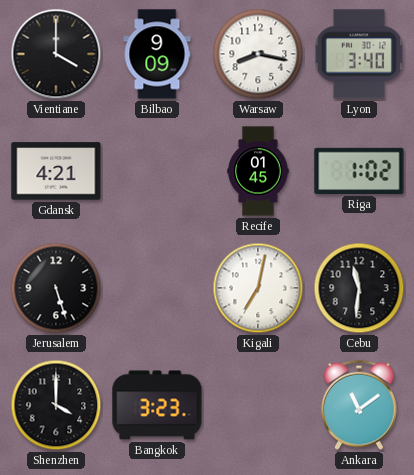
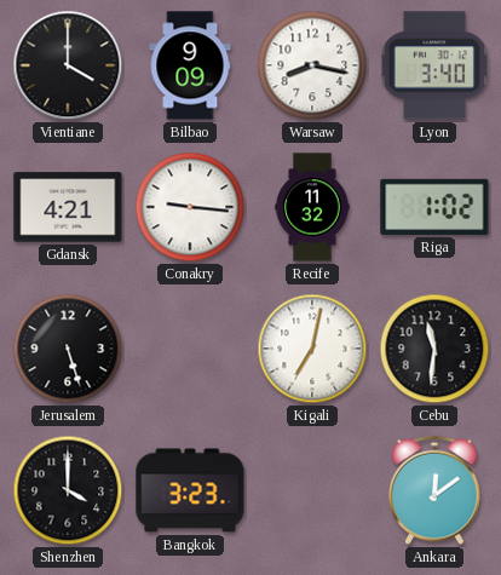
Conakry: none -> 9:16
Recife: 01:45 -> 11:32
Ankara: 11:09 -> 12:09
